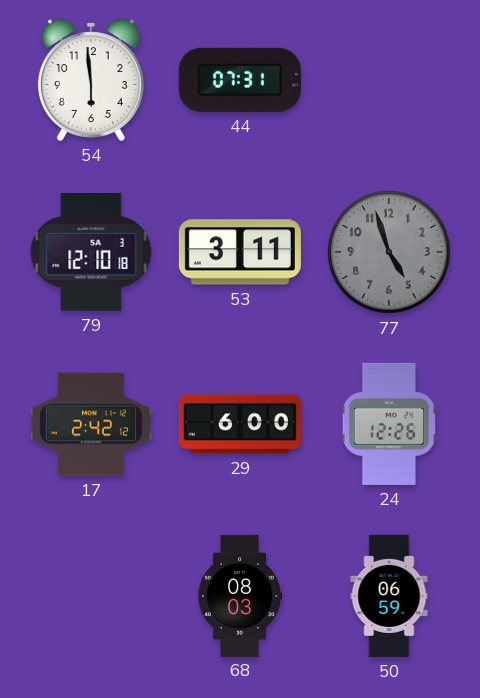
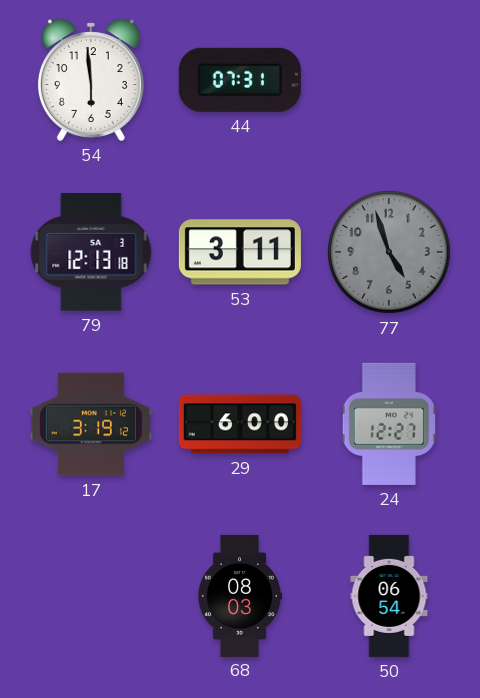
79: 12:10 -> 12:13
17: 2:42 -> 3:19
24: 12:26 -> 12:27
50: 06:59 -> 06:54
